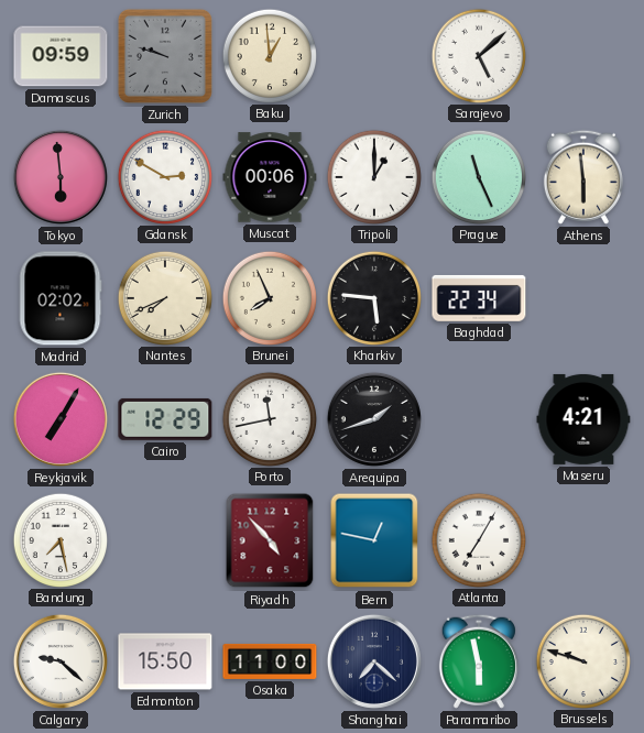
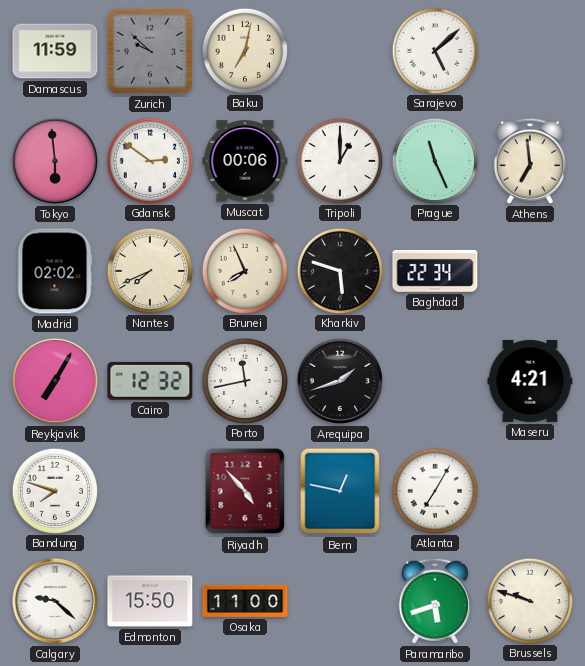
Damascus: 09:59 -> 11:59
Zurich: 9:48 -> 9:52
Baku: 12:59 -> 7:02
Gdansk: 2:50 -> 2:51
Athens: 5:59 -> 6:59
Kharkiv: 5:46 -> 5:48
Cairo: 12:29 -> 12:32
Bandung: 7:28 -> 7:48
Shanghai: 7:22 -> none
Paramaribo: 5:58 -> 5:42
